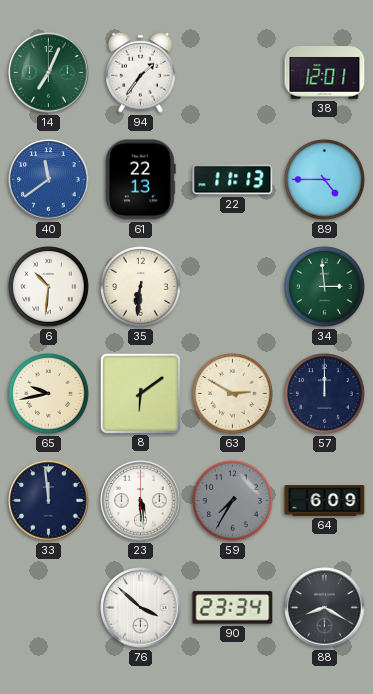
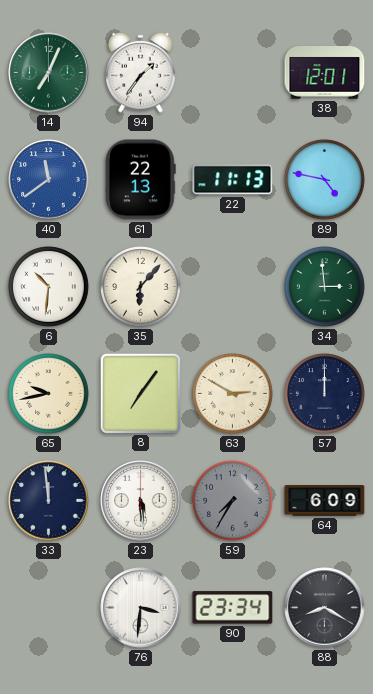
89: 4:45 -> 4:47
35: 6:31 -> 6:07
8: 6:09 -> 7:06
76: 3:52 -> 3:31
